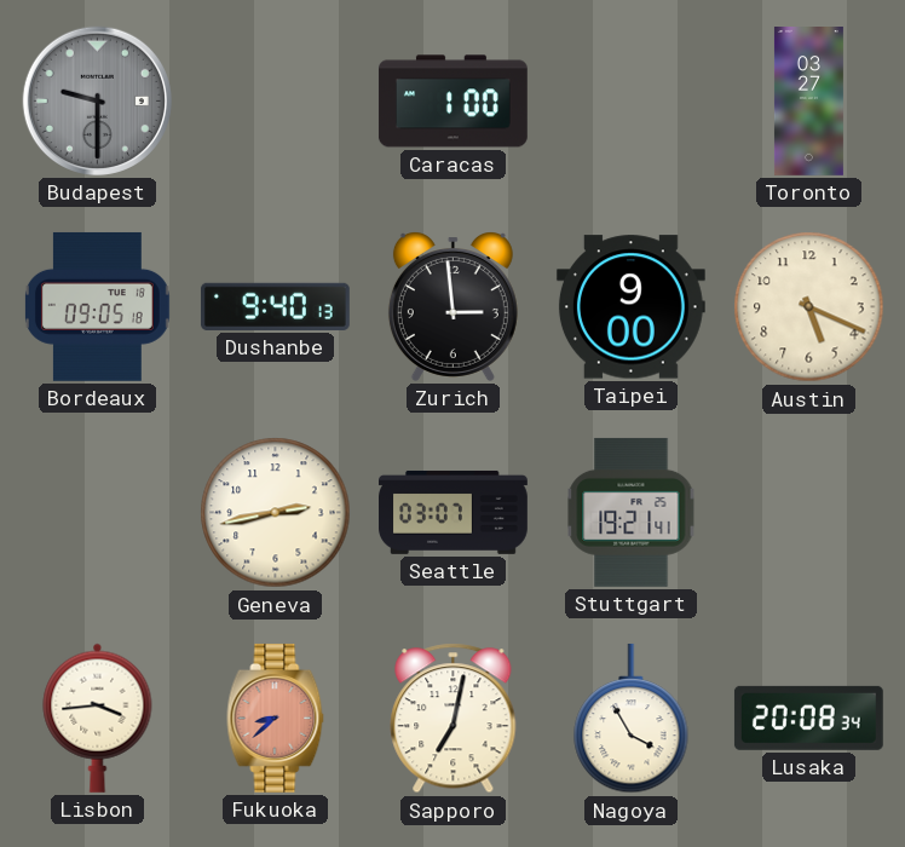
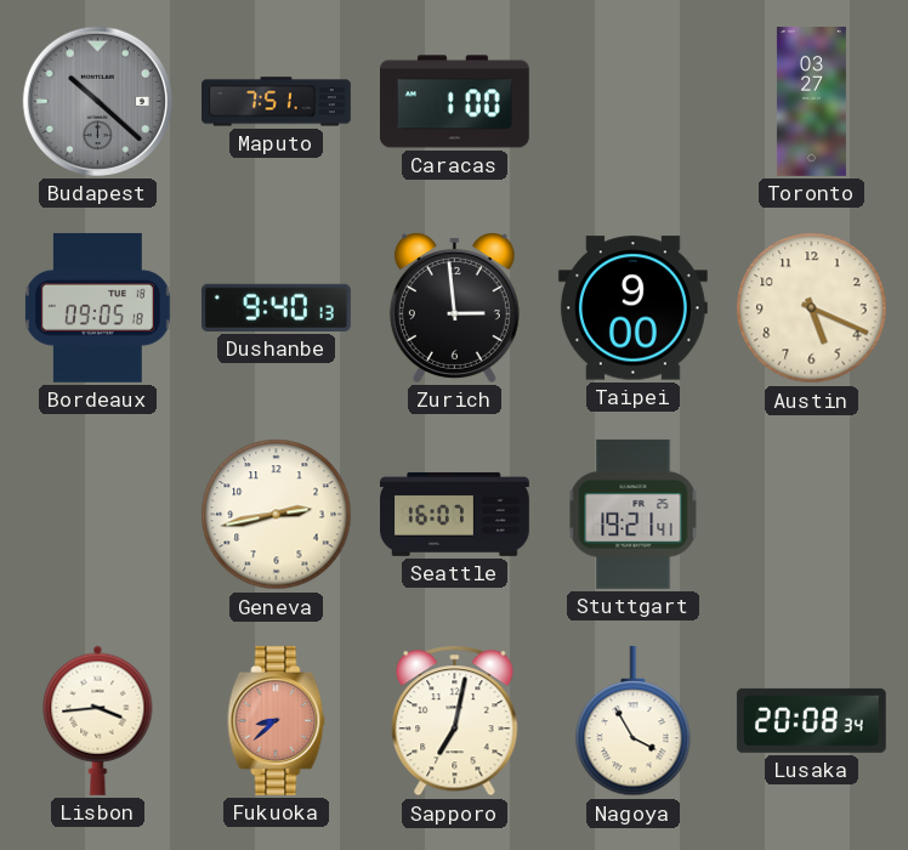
Budapest: 9:30 -> 10:22
Maputo: none -> 7:51
Seattle: 03:07 -> 16:07
